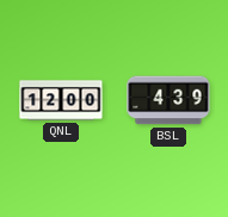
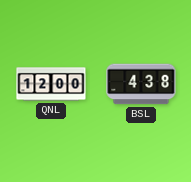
BSL: 4:39 -> 4:38
